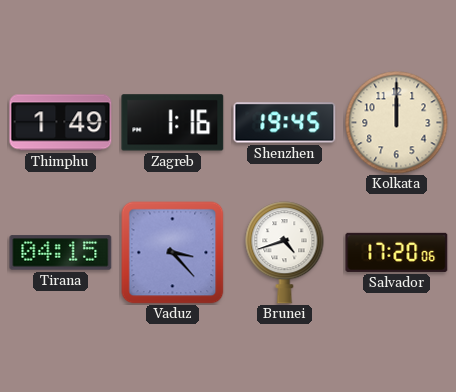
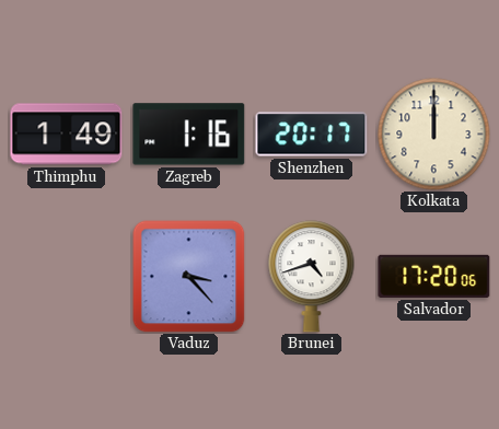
Shenzhen: 19:45 -> 20:17
Tirana: 04:15 -> none
